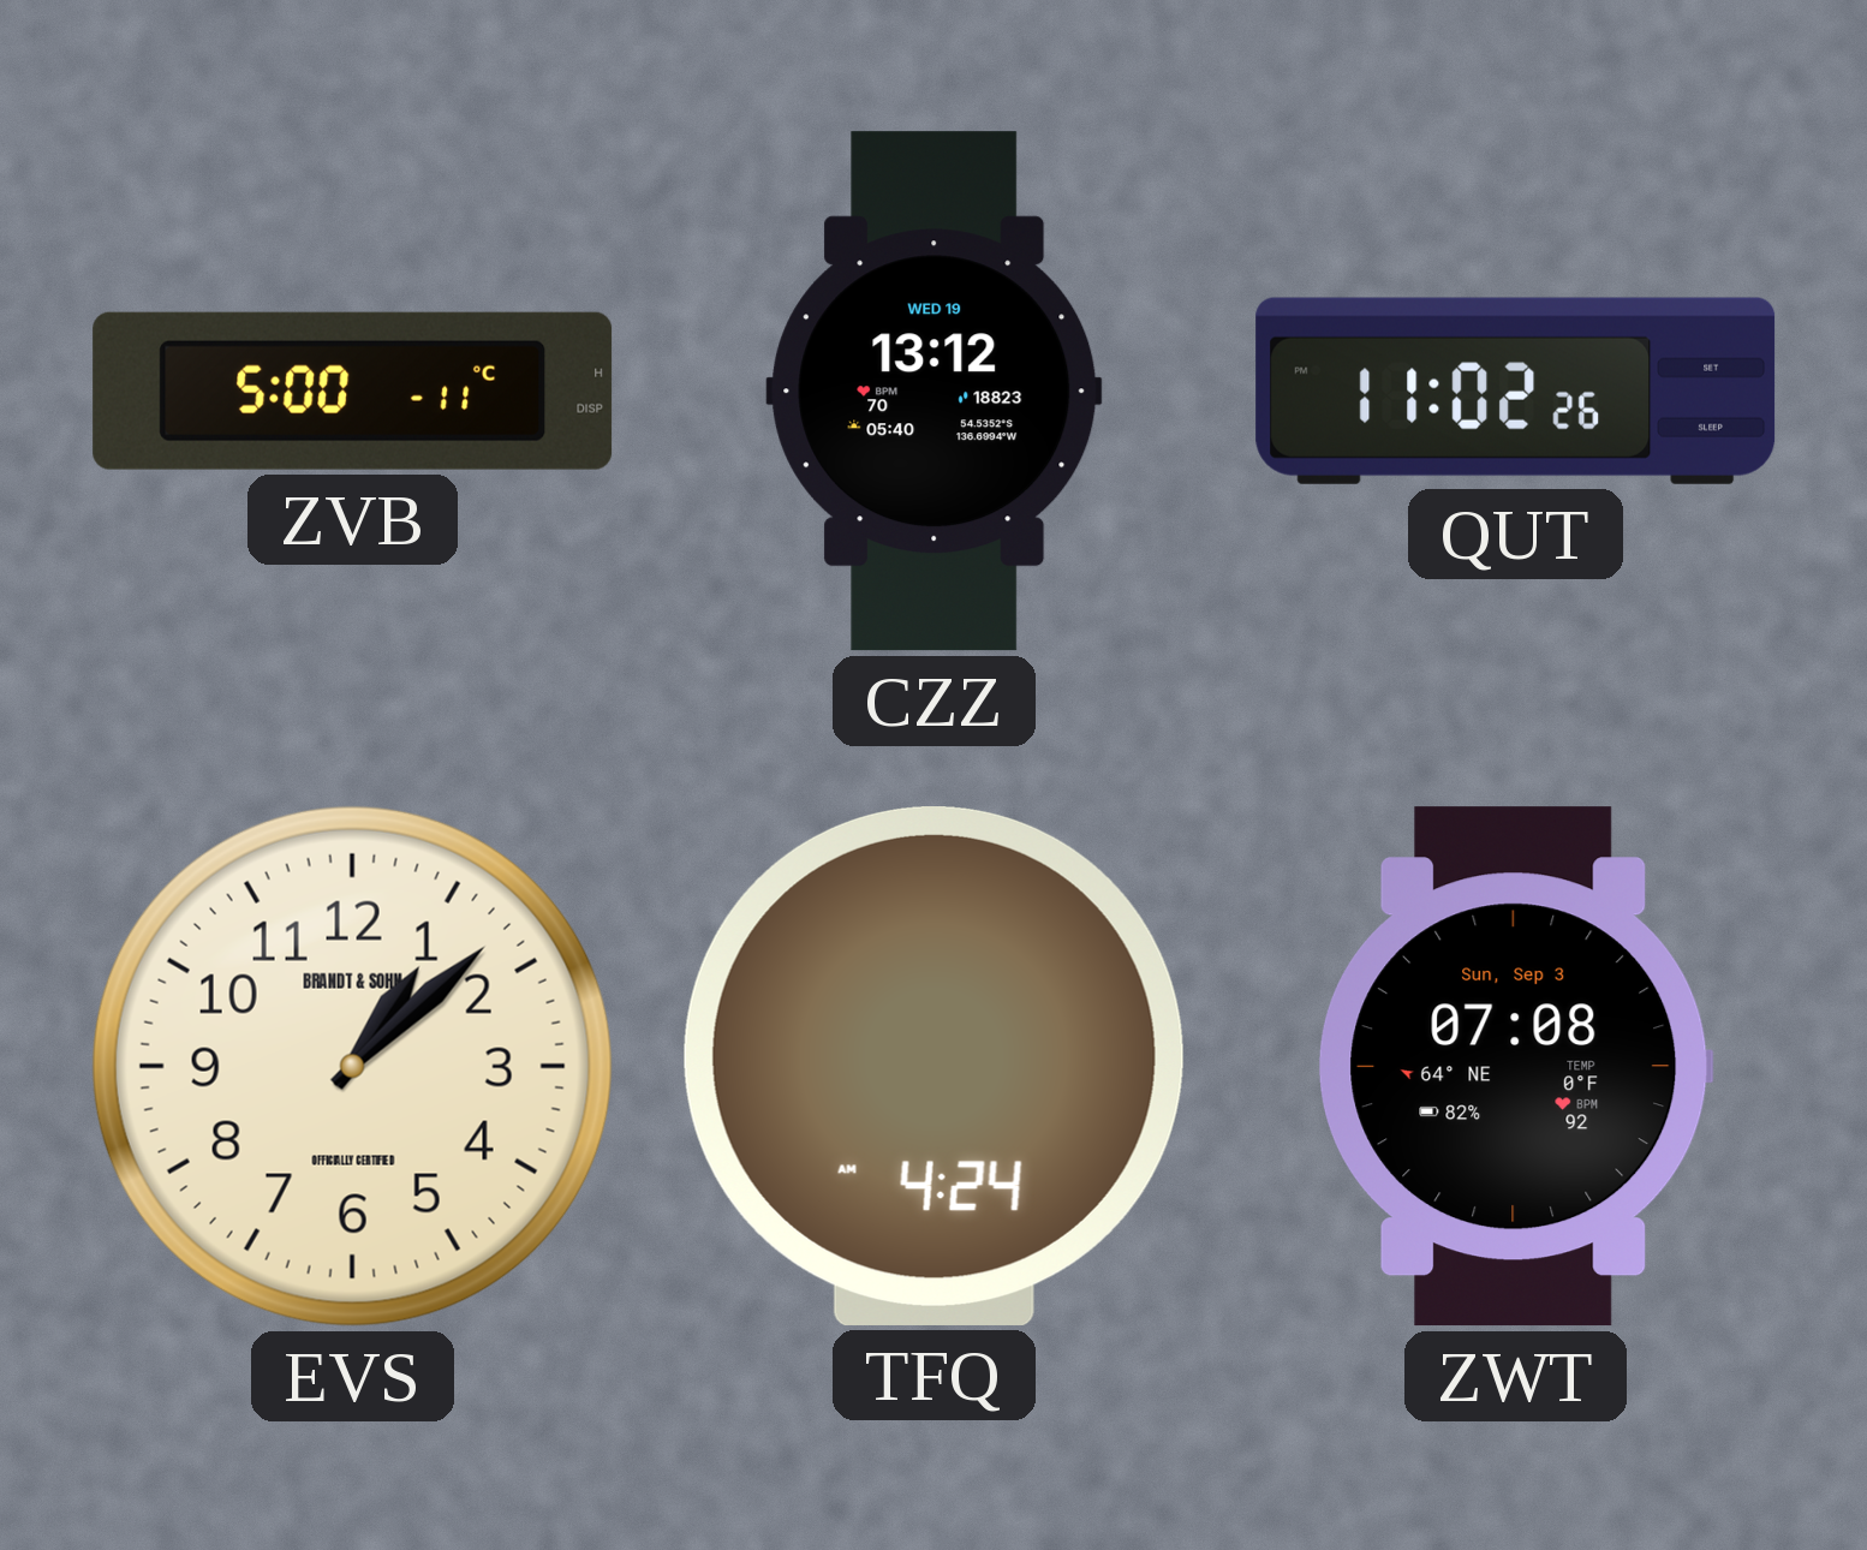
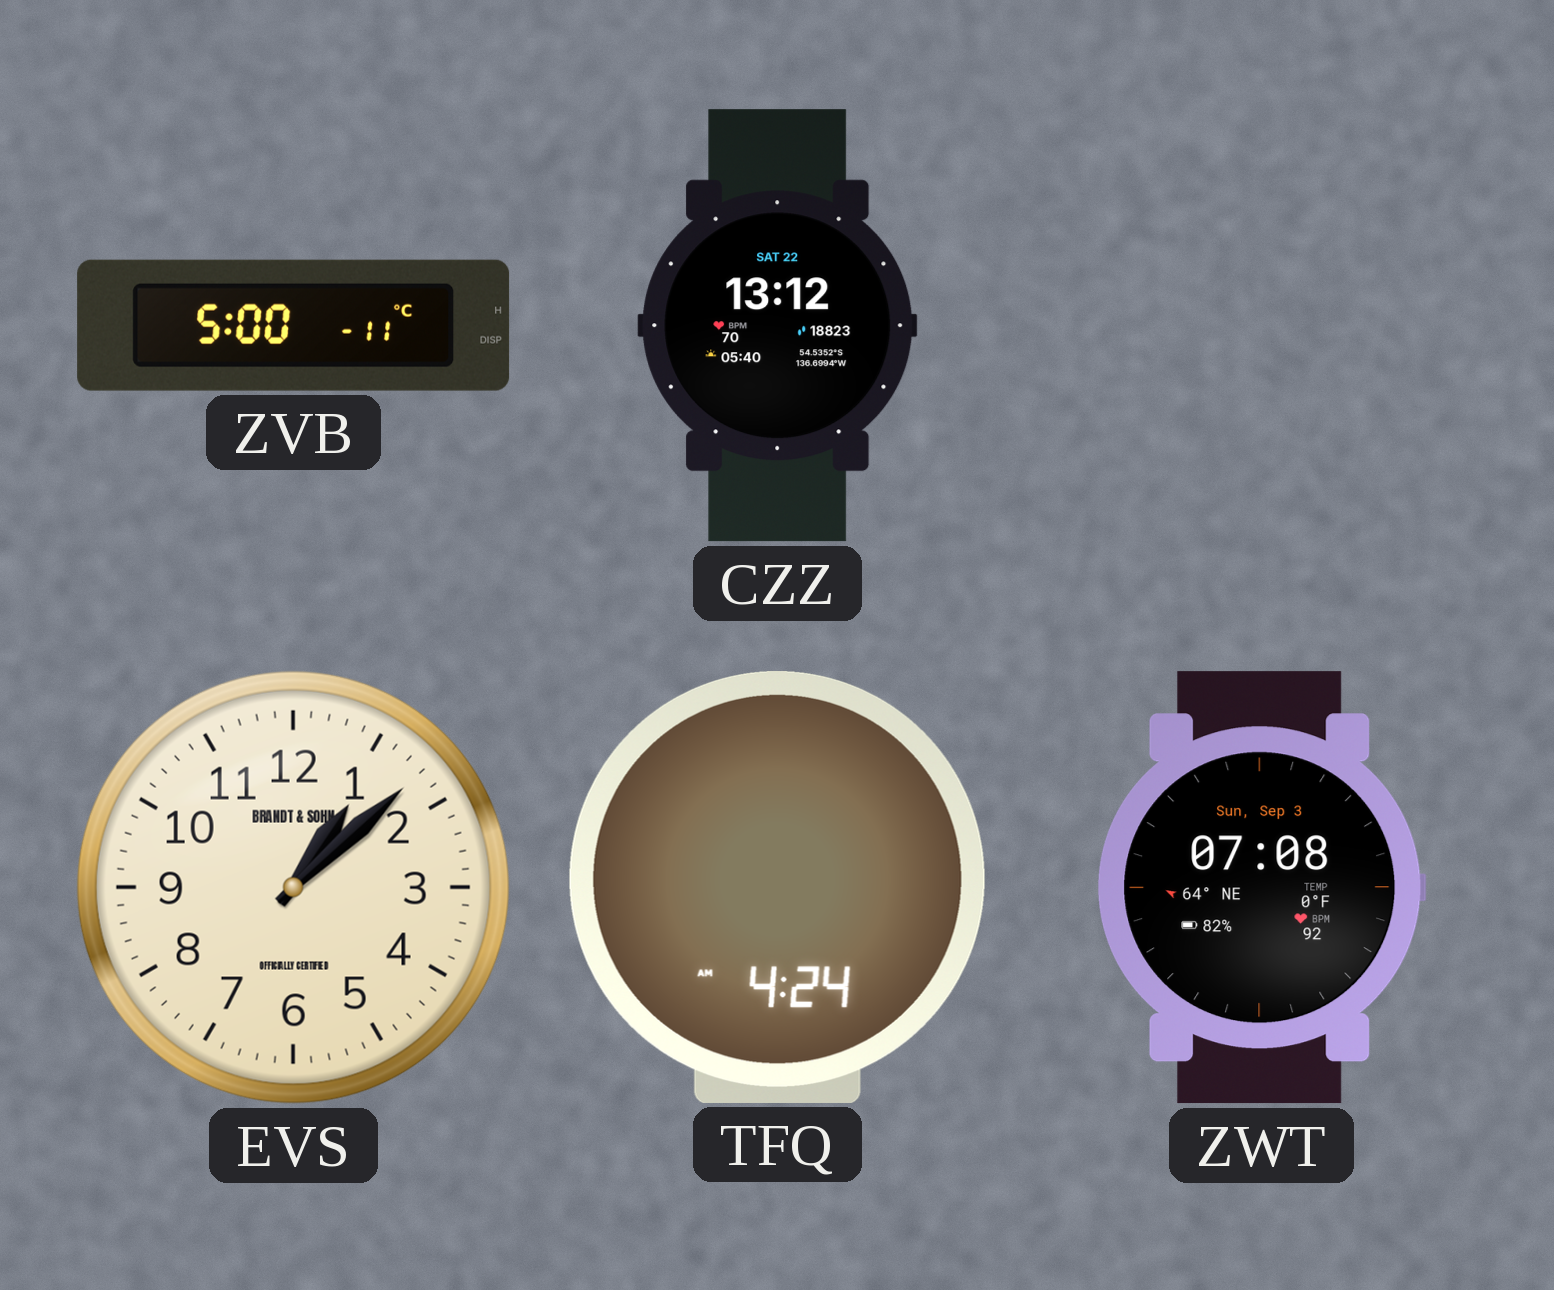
CZZ date: WED 19 -> SAT 22
QUT: 11:02 -> none
